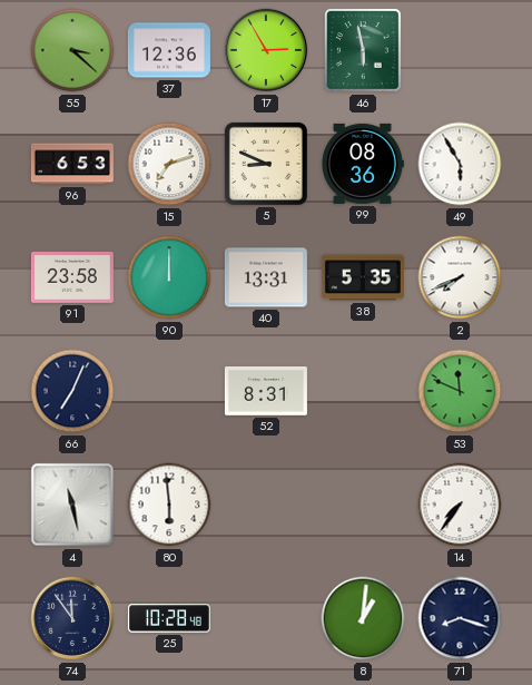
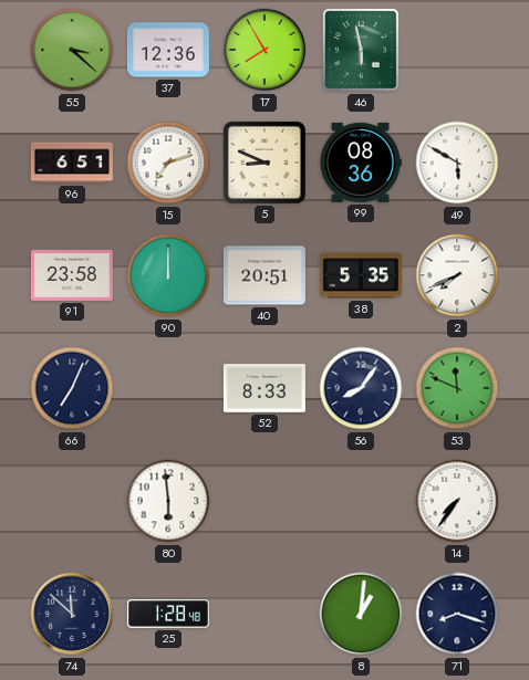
17: 2:55 -> 7:55
96: 6:53 -> 6:51
49: 5:55 -> 5:50
40: 13:31 -> 20:51
52: 8:31 -> 8:33
56: none -> 8:06
4: 11:28 -> none
74: 11:54 -> 11:52
25: 10:28 -> 1:28
